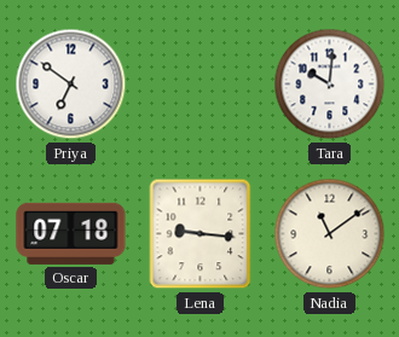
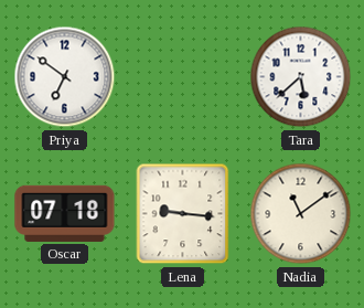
Tara: 10:01 -> 5:38
